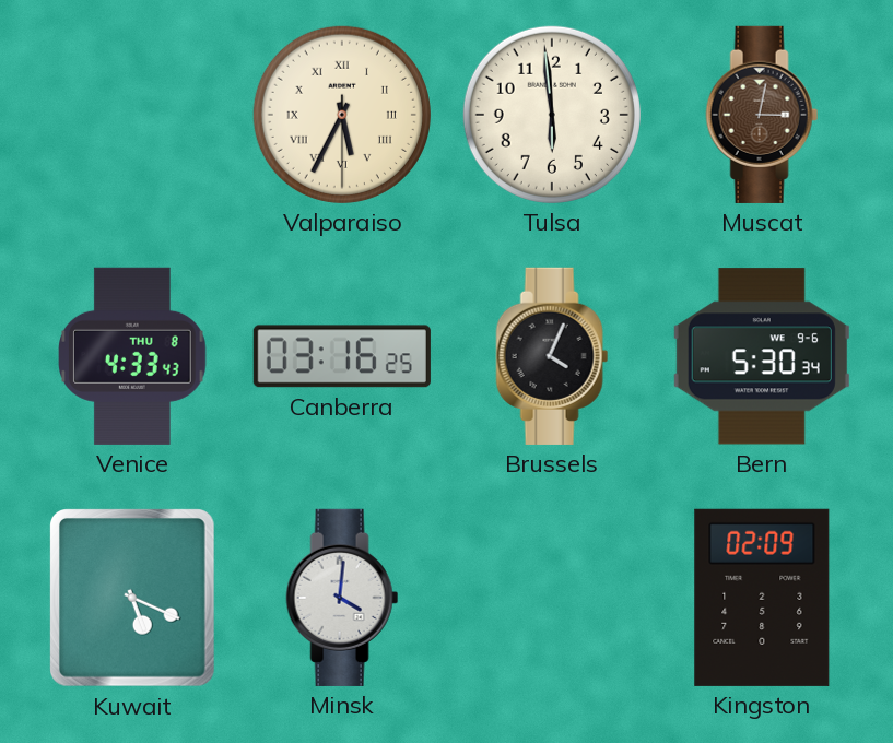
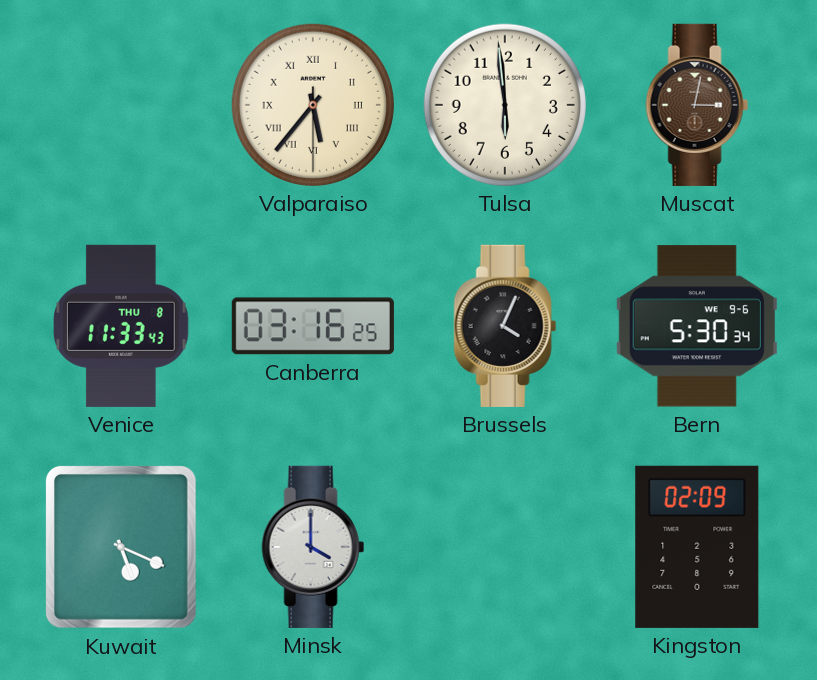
Valparaiso: 5:34 -> 5:36
Venice: 4:33 -> 11:33
Minsk: 4:01 -> 4:00
